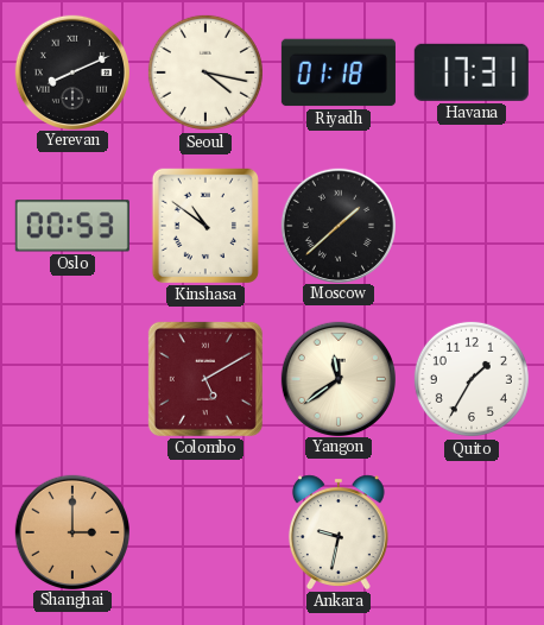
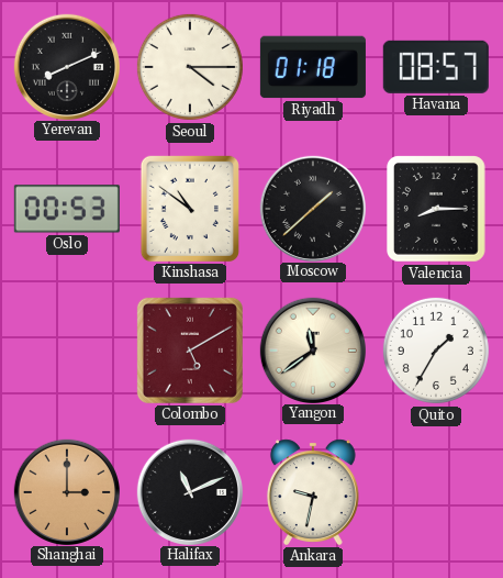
Seoul: 4:17 -> 4:15
Havana: 17:31 -> 08:57
Valencia: none -> 8:15
Halifax: none -> 11:11
